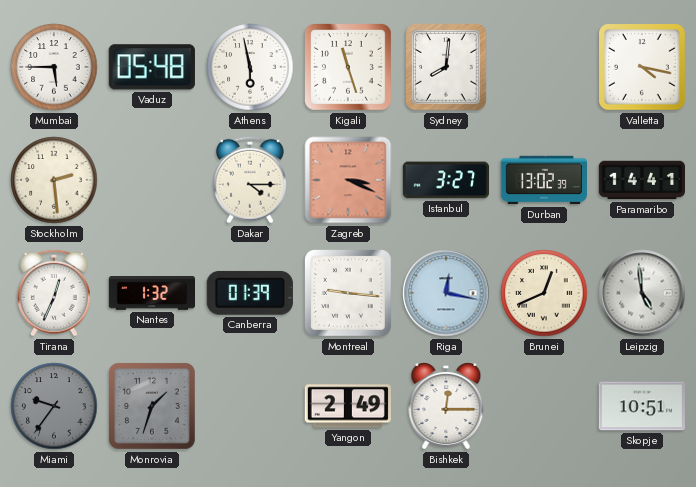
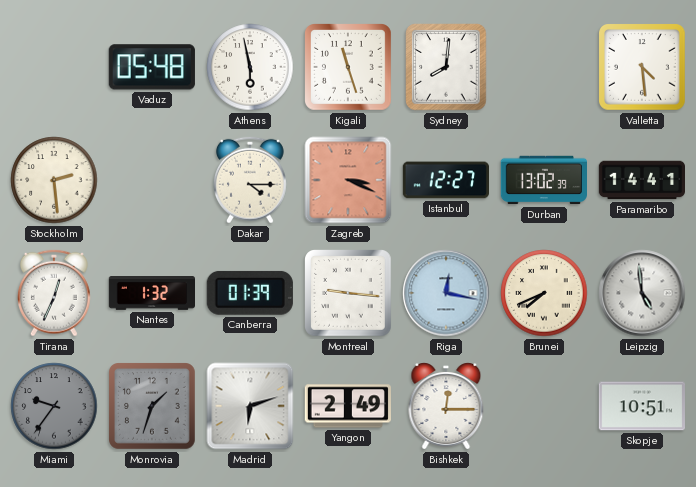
Mumbai: 5:45 -> none
Valletta: 4:17 -> 4:29
Istanbul: 3:27 -> 12:27
Brunei: 12:41 -> 7:41
Madrid: none -> 6:12
